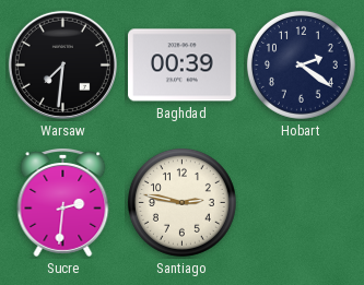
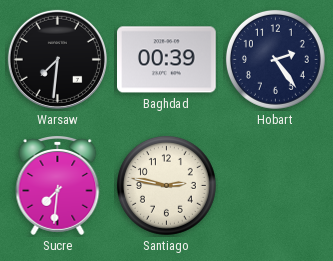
Hobart: 2:21 -> 2:24
Sucre: 2:31 -> 7:31
